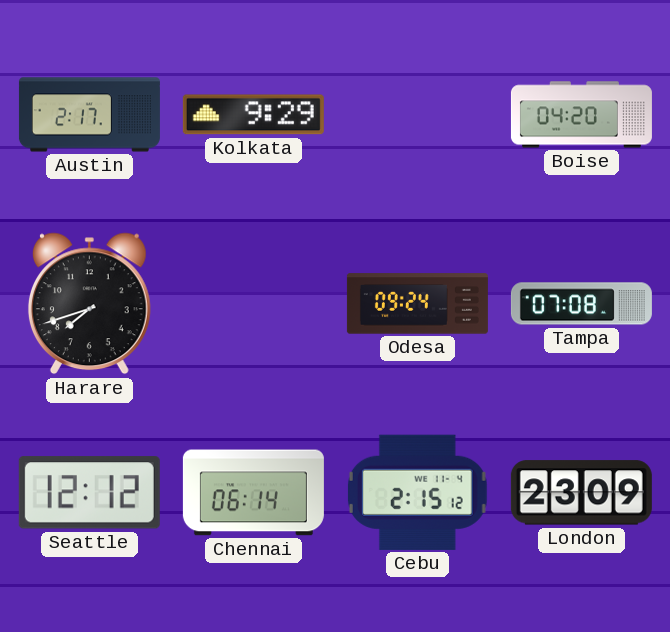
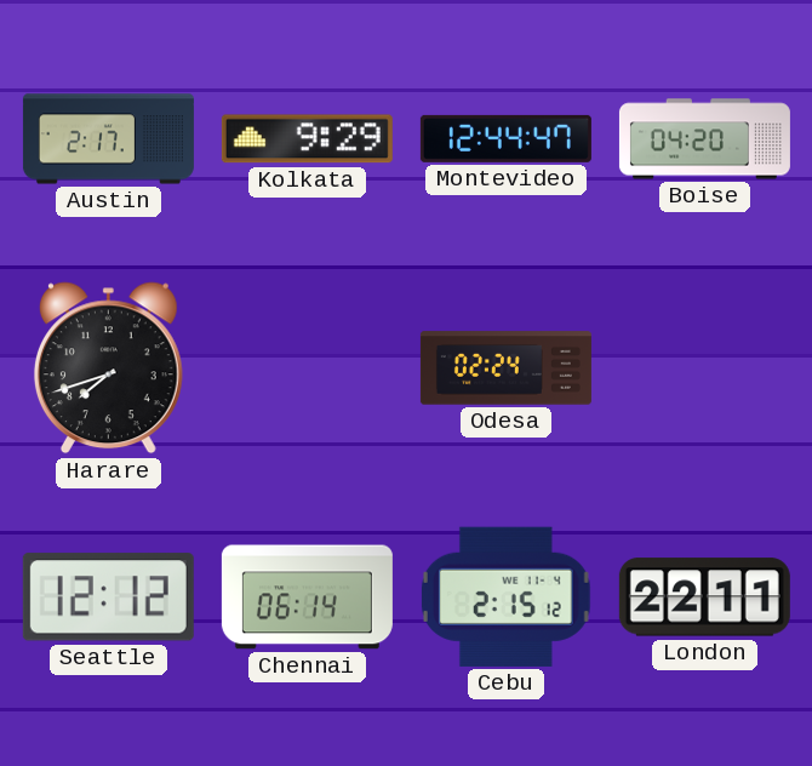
Montevideo: none -> 12:44
Odesa: 09:24 -> 02:24
Tampa: 07:08 -> none
London: 23:09 -> 22:11
